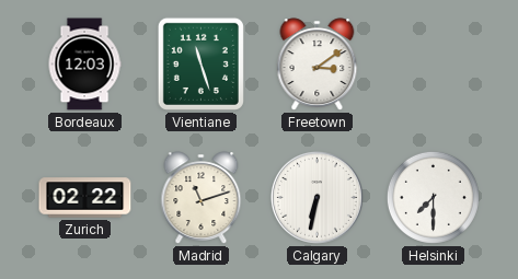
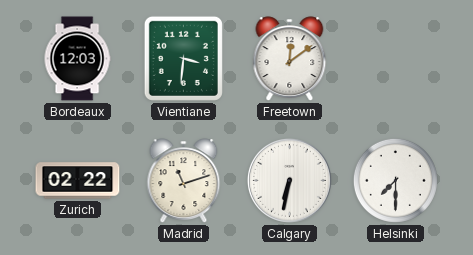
Vientiane: 11:27 -> 3:31
Freetown: 3:09 -> 12:09
